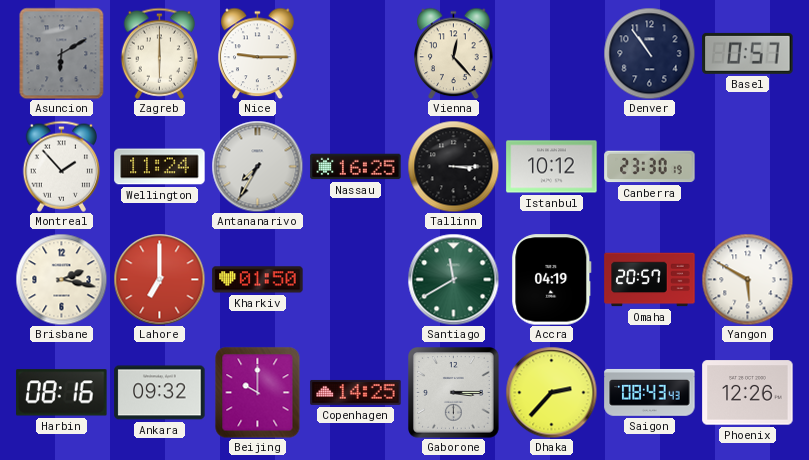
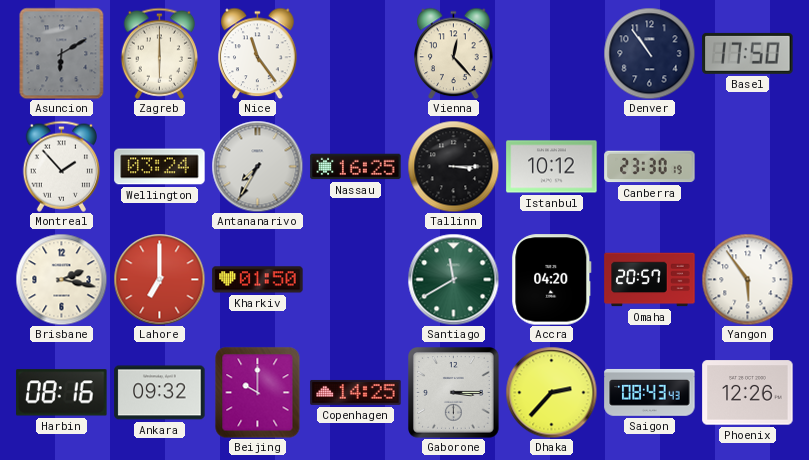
Nice: 9:15 -> 11:24
Basel: 0:57 -> 17:50
Wellington: 11:24 -> 03:24
Accra: 04:19 -> 04:20
Yangon: 5:50 -> 5:54
